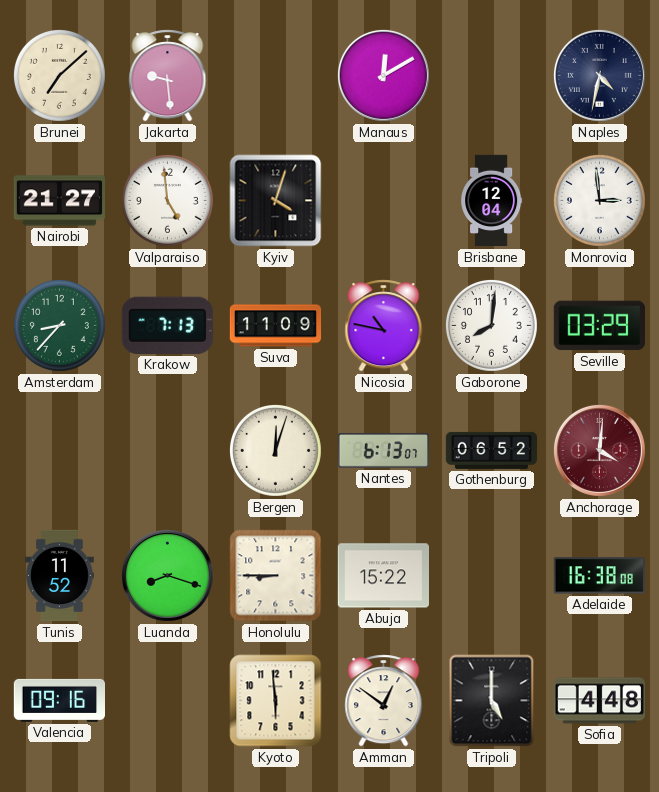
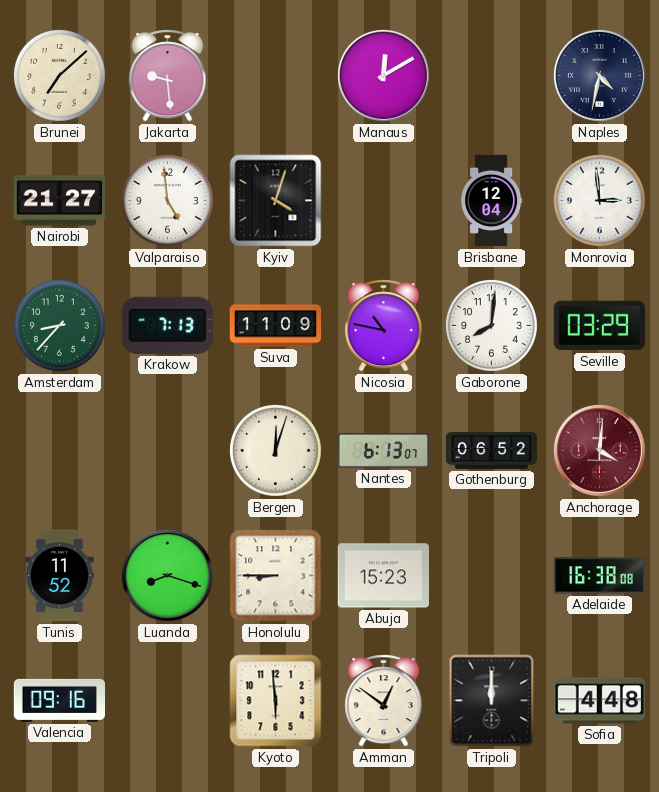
Abuja: 15:22 -> 15:23
Tripoli: 5:00 -> 12:00
